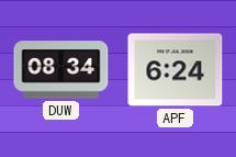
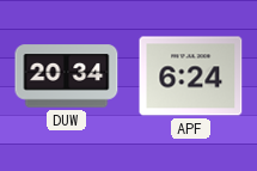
DUW: 08:34 -> 20:34
